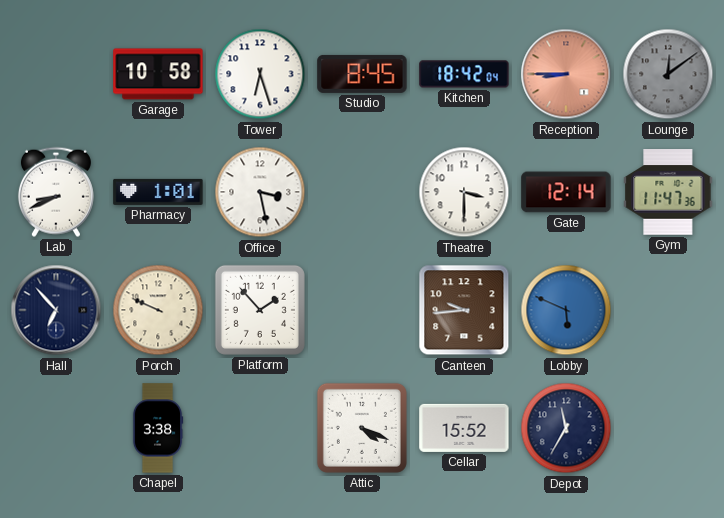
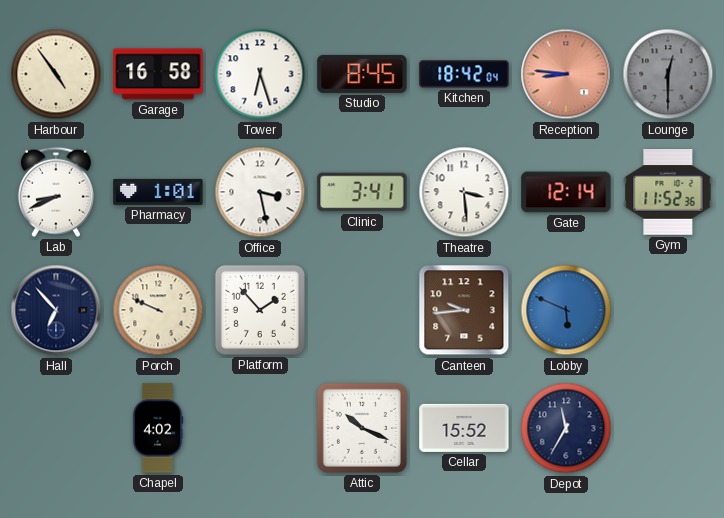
Harbour: none -> 4:54
Garage: 10:58 -> 16:58
Reception: 8:45 -> 8:46
Lounge: 12:09 -> 12:30
Clinic: none -> 3:41
Theatre: 3:30 -> 3:29
Gym: 11:47 -> 11:52
Chapel: 3:38 -> 4:02
Attic: 4:19 -> 10:19
